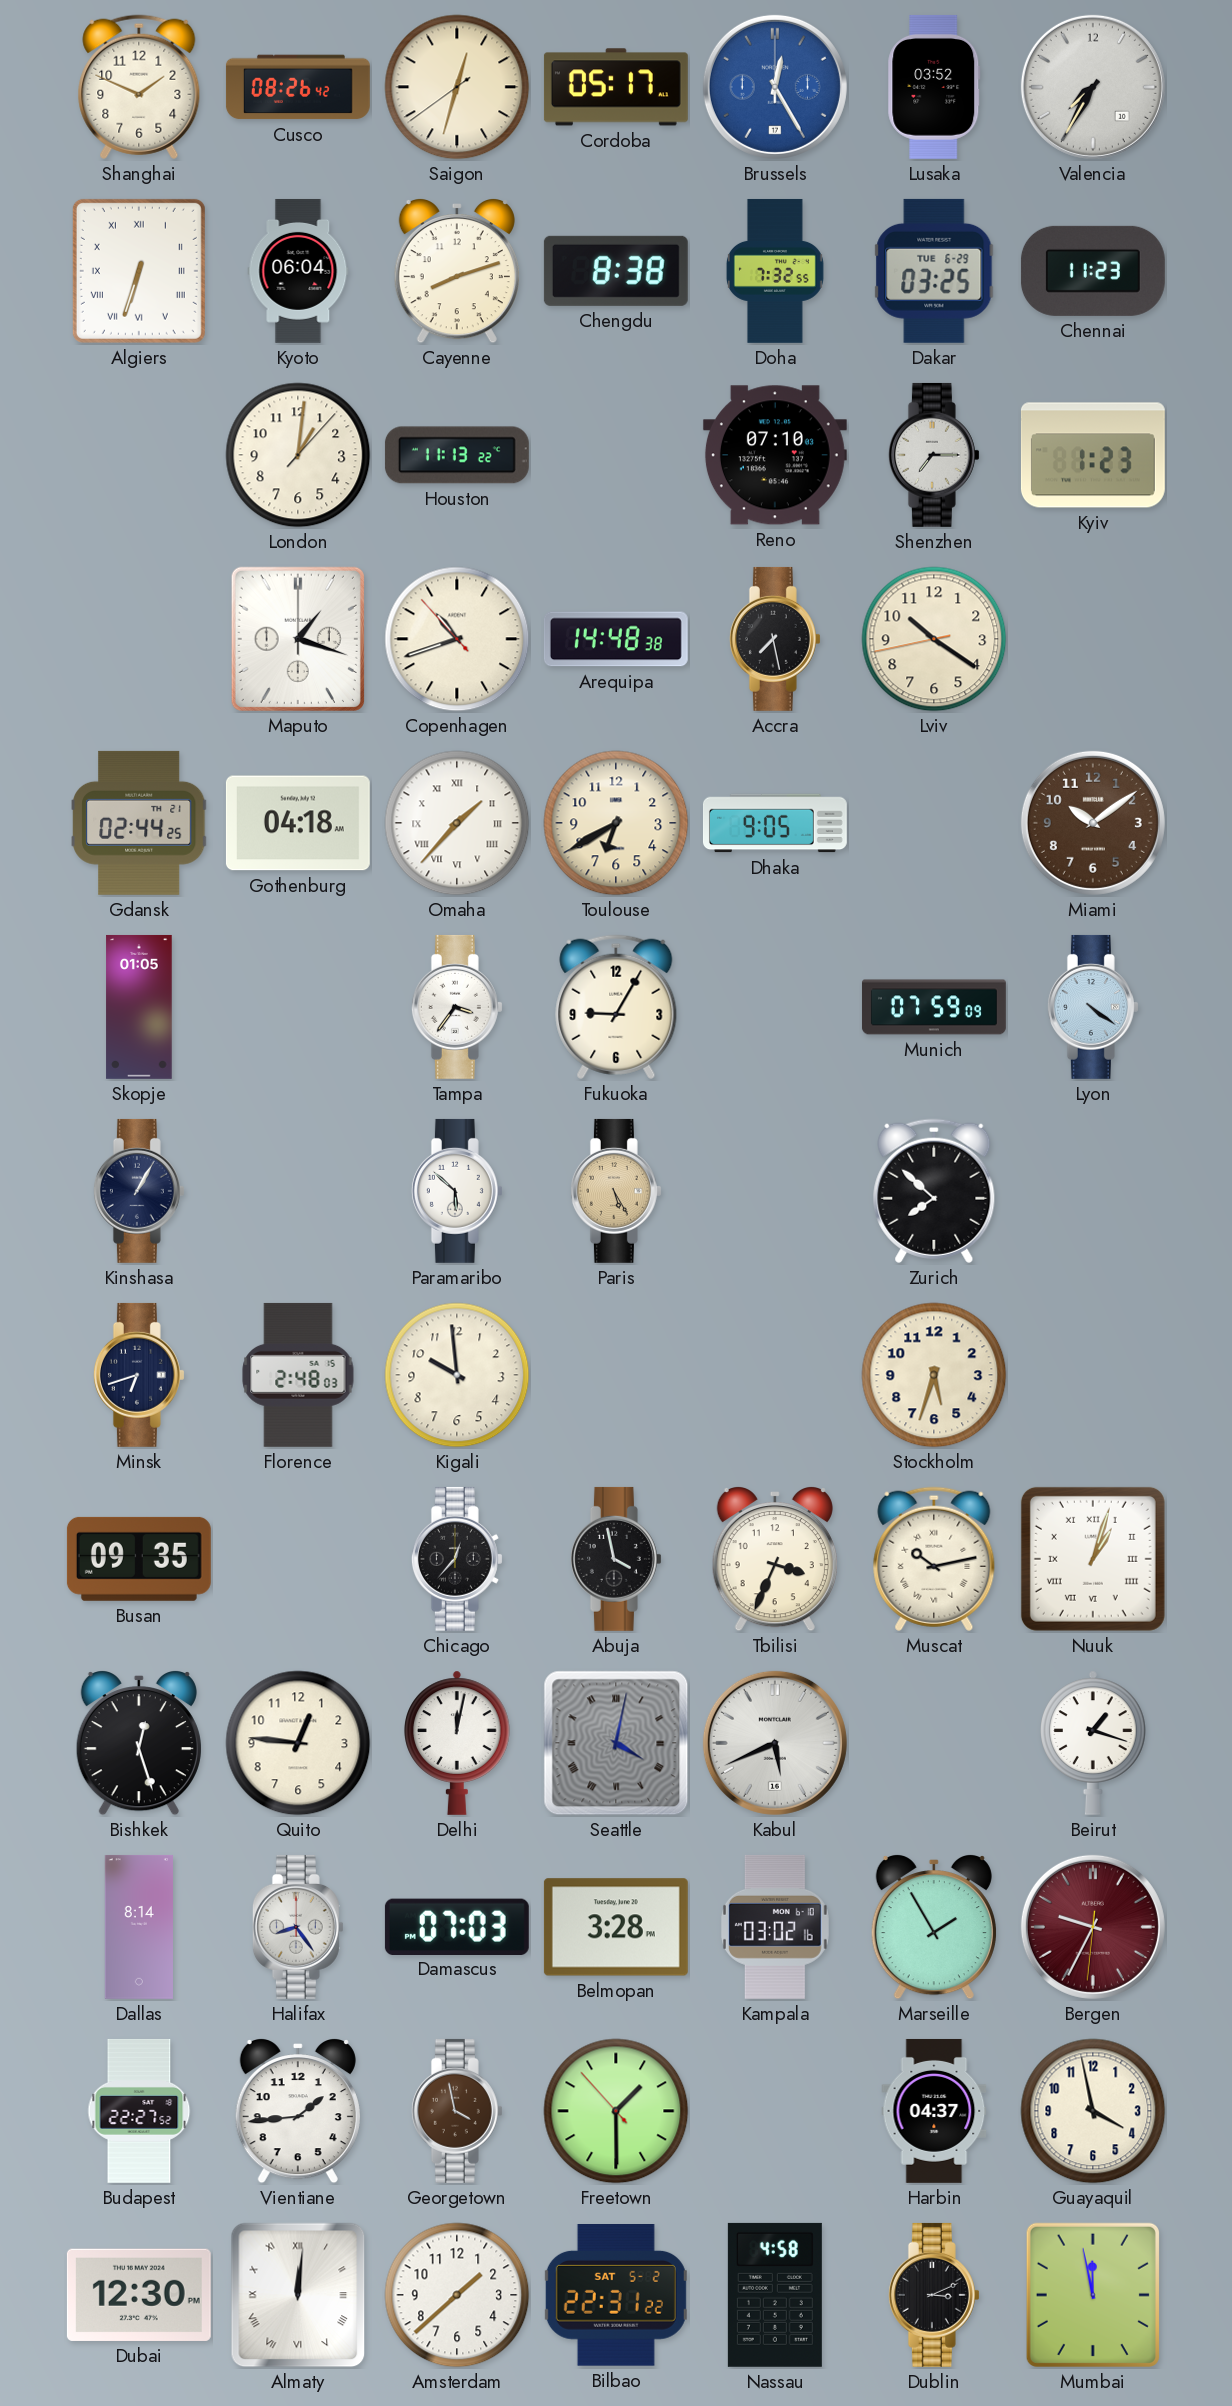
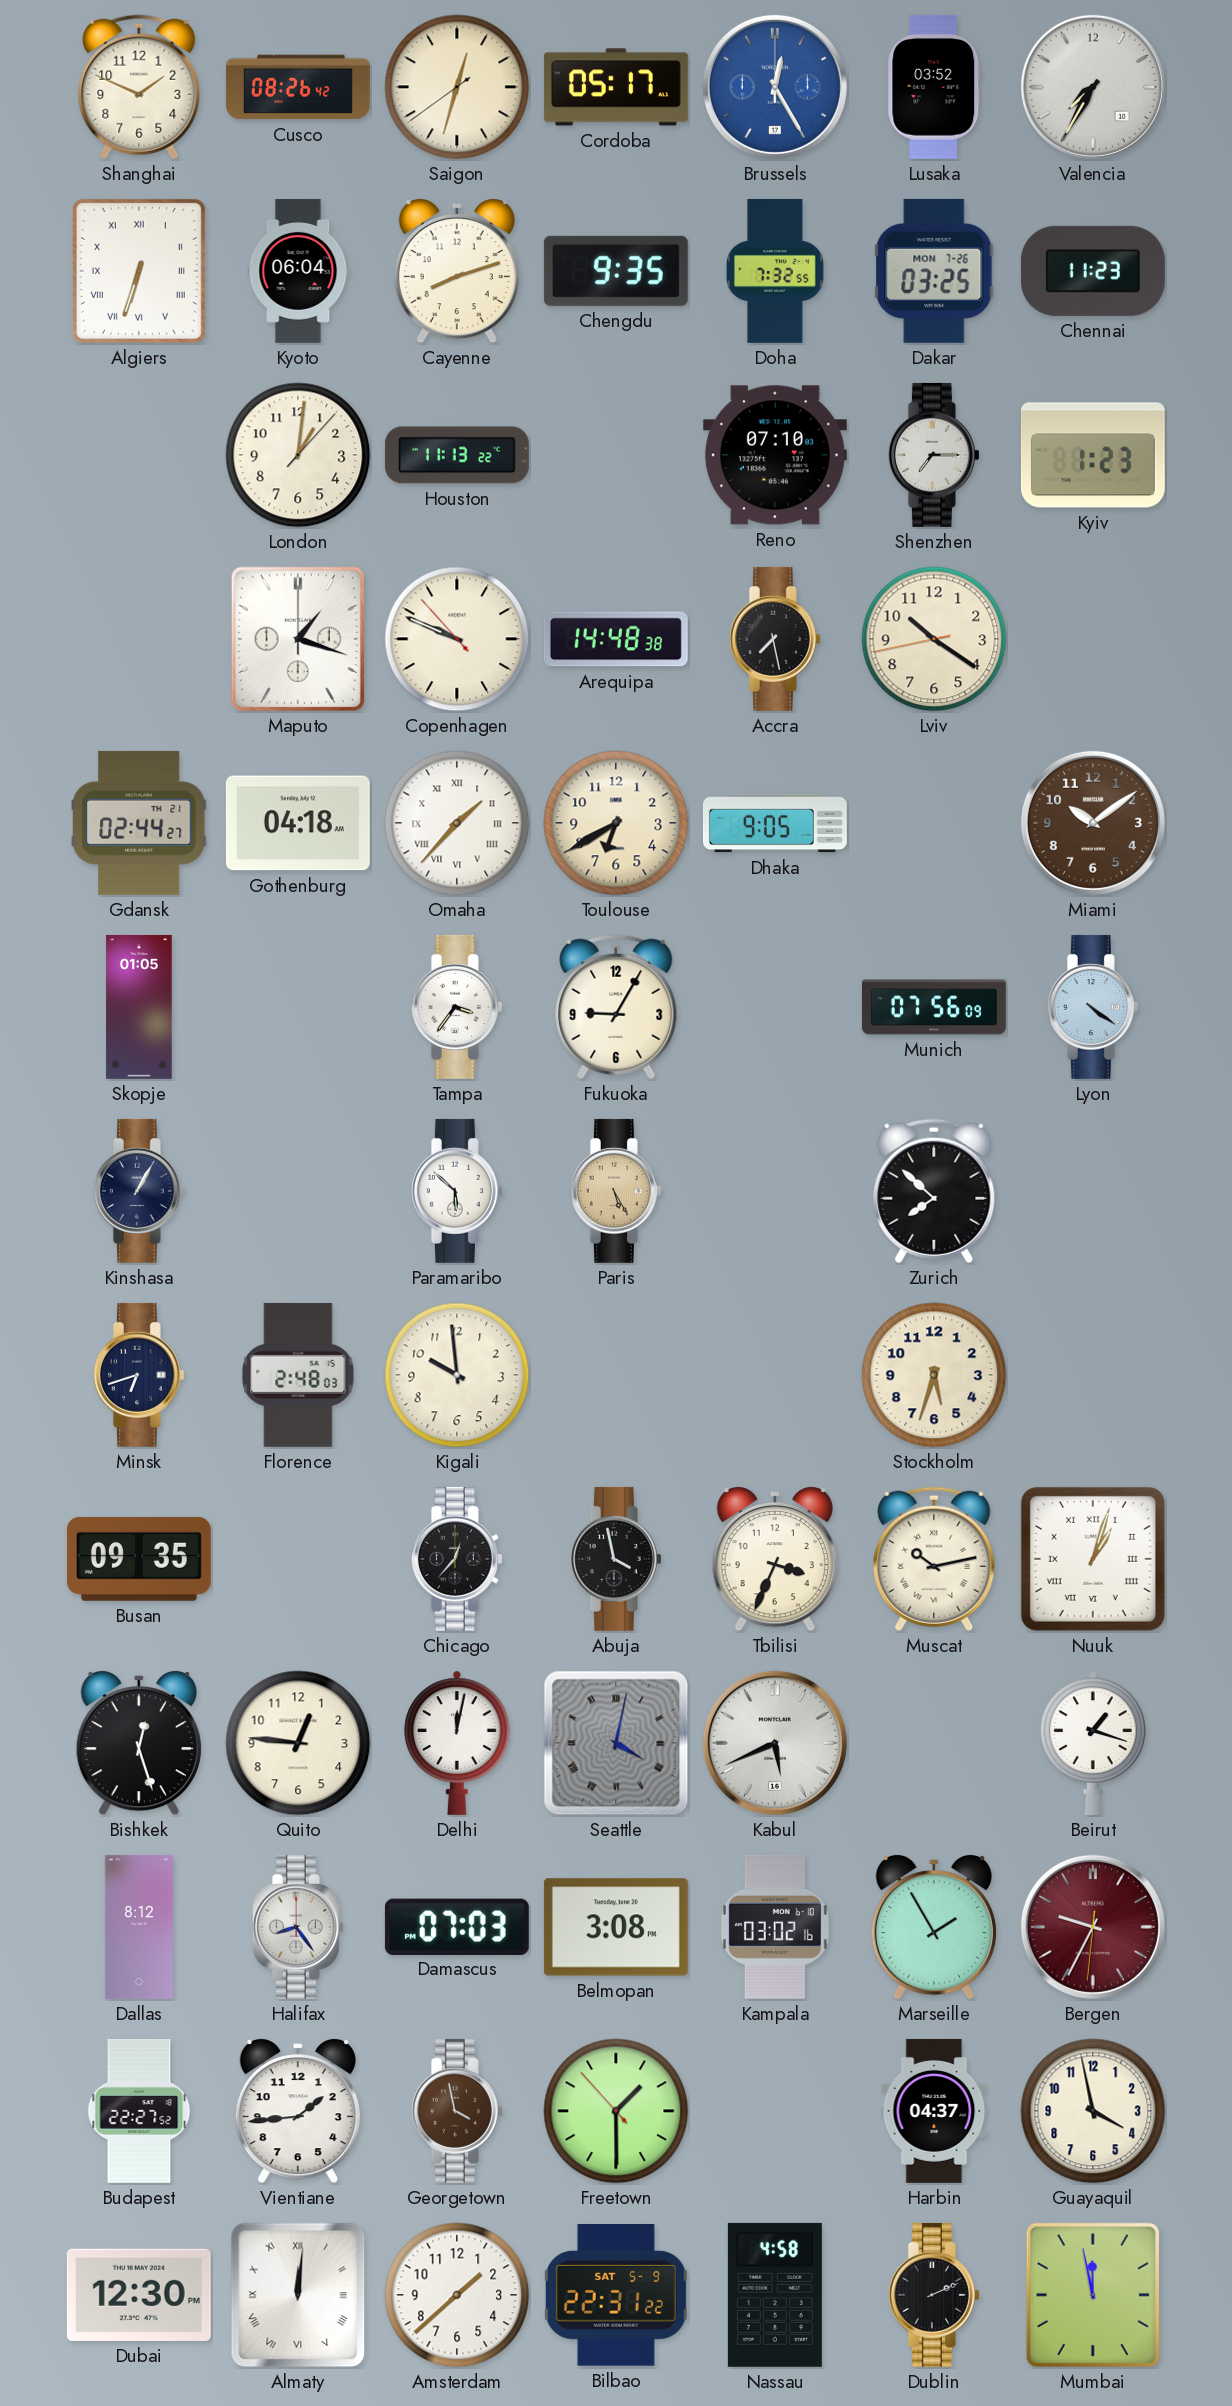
Chengdu: 8:38 -> 9:35
Dakar date: TUE 6-29 -> MON 7-26
Copenhagen: 10:41 -> 9:48
Gdansk: 02:44:25 -> 02:44:27
Munich: 07:59 -> 07:56
Dallas: 8:14 -> 8:12
Belmopan: 3:28 -> 3:08
Bilbao date: SAT 5-2 -> SAT 5-9
Dublin: 3:11 -> 2:11
